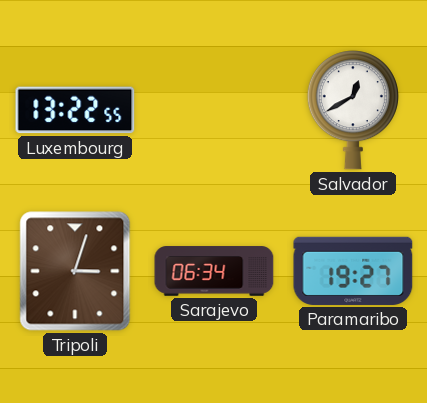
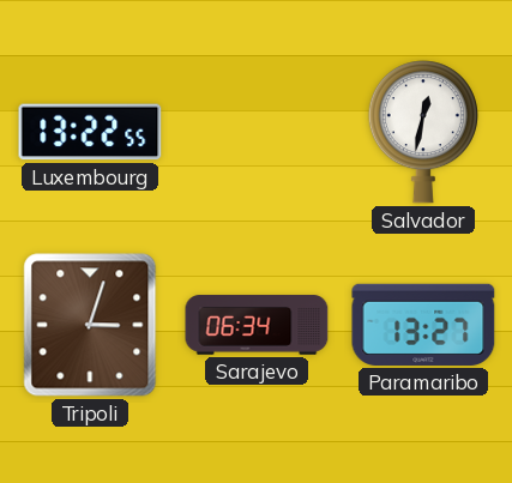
Salvador: 12:40 -> 12:32
Paramaribo: 19:27 -> 13:27
